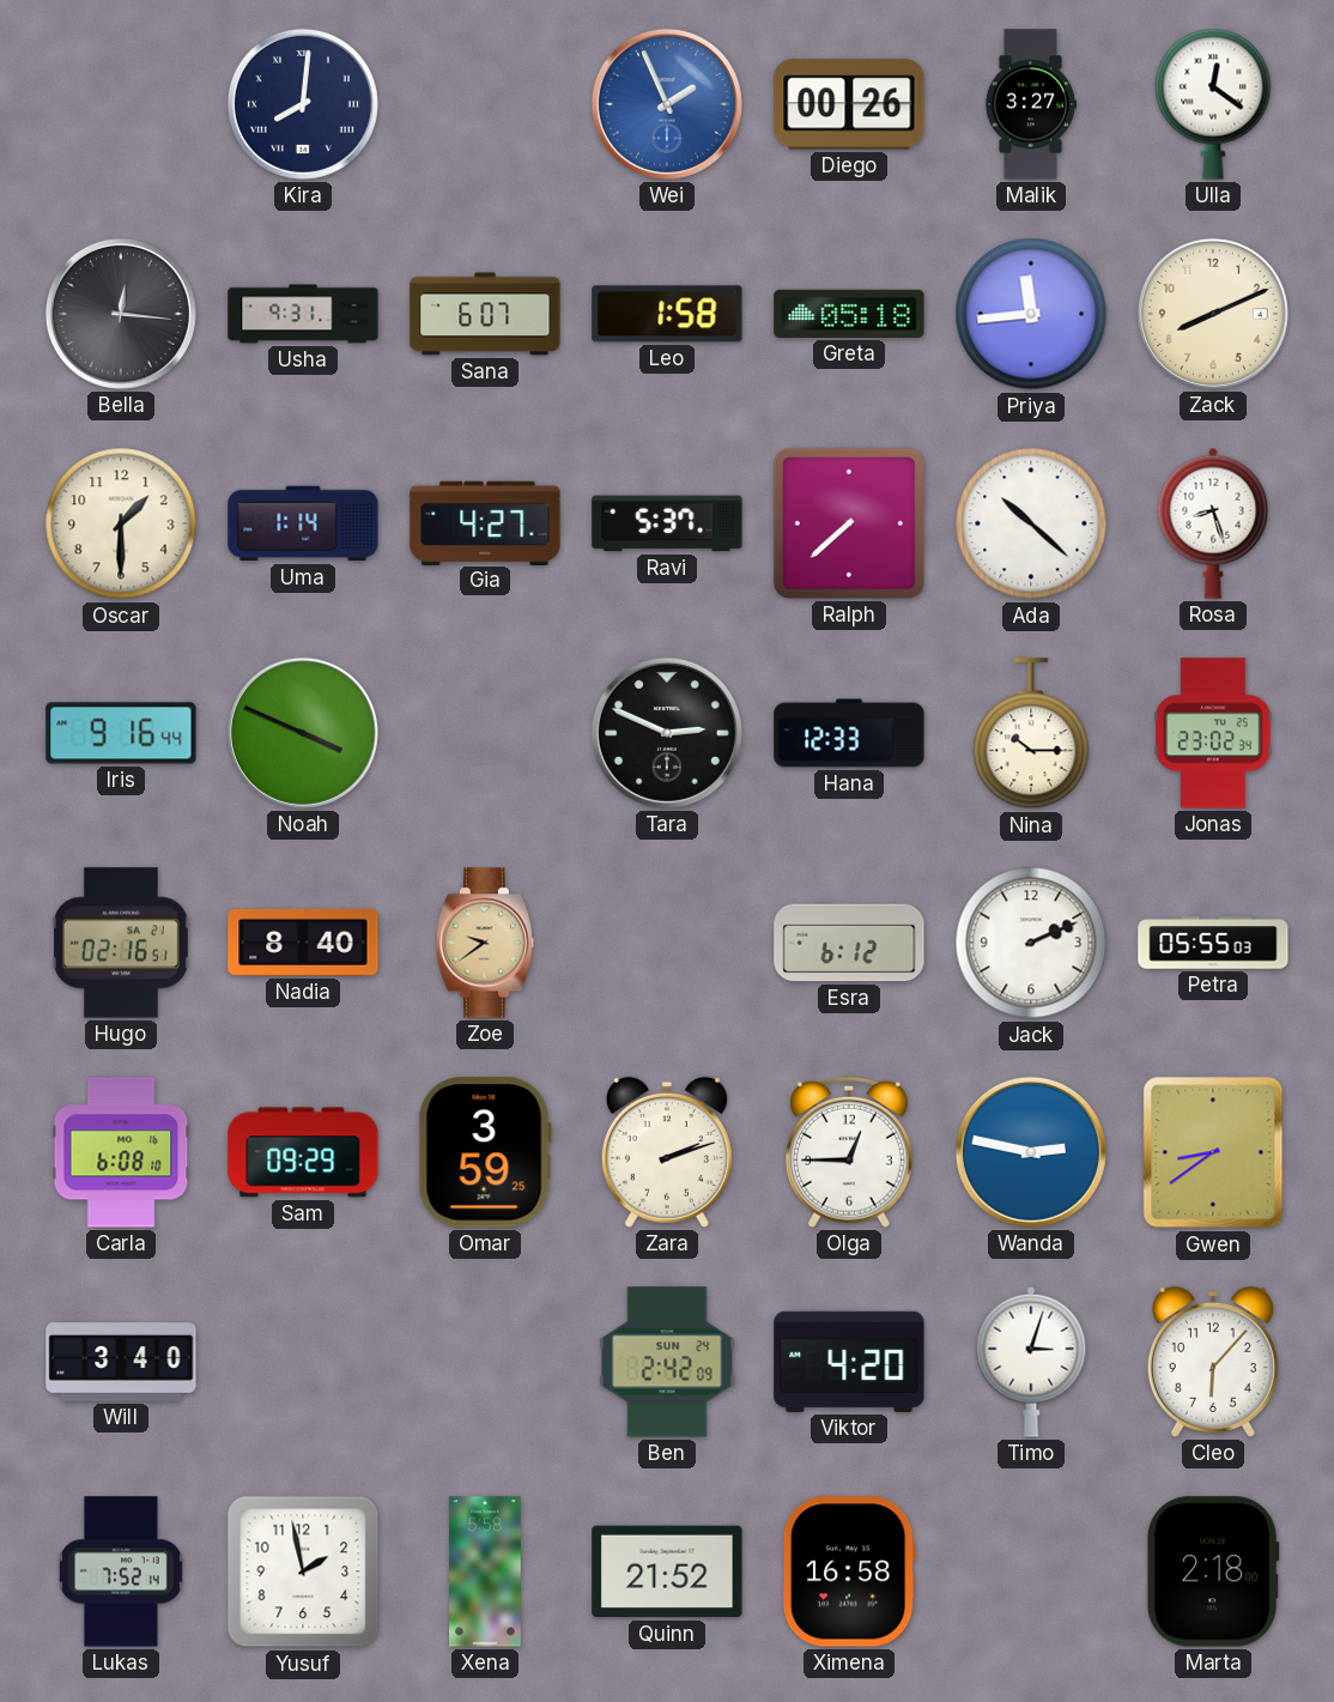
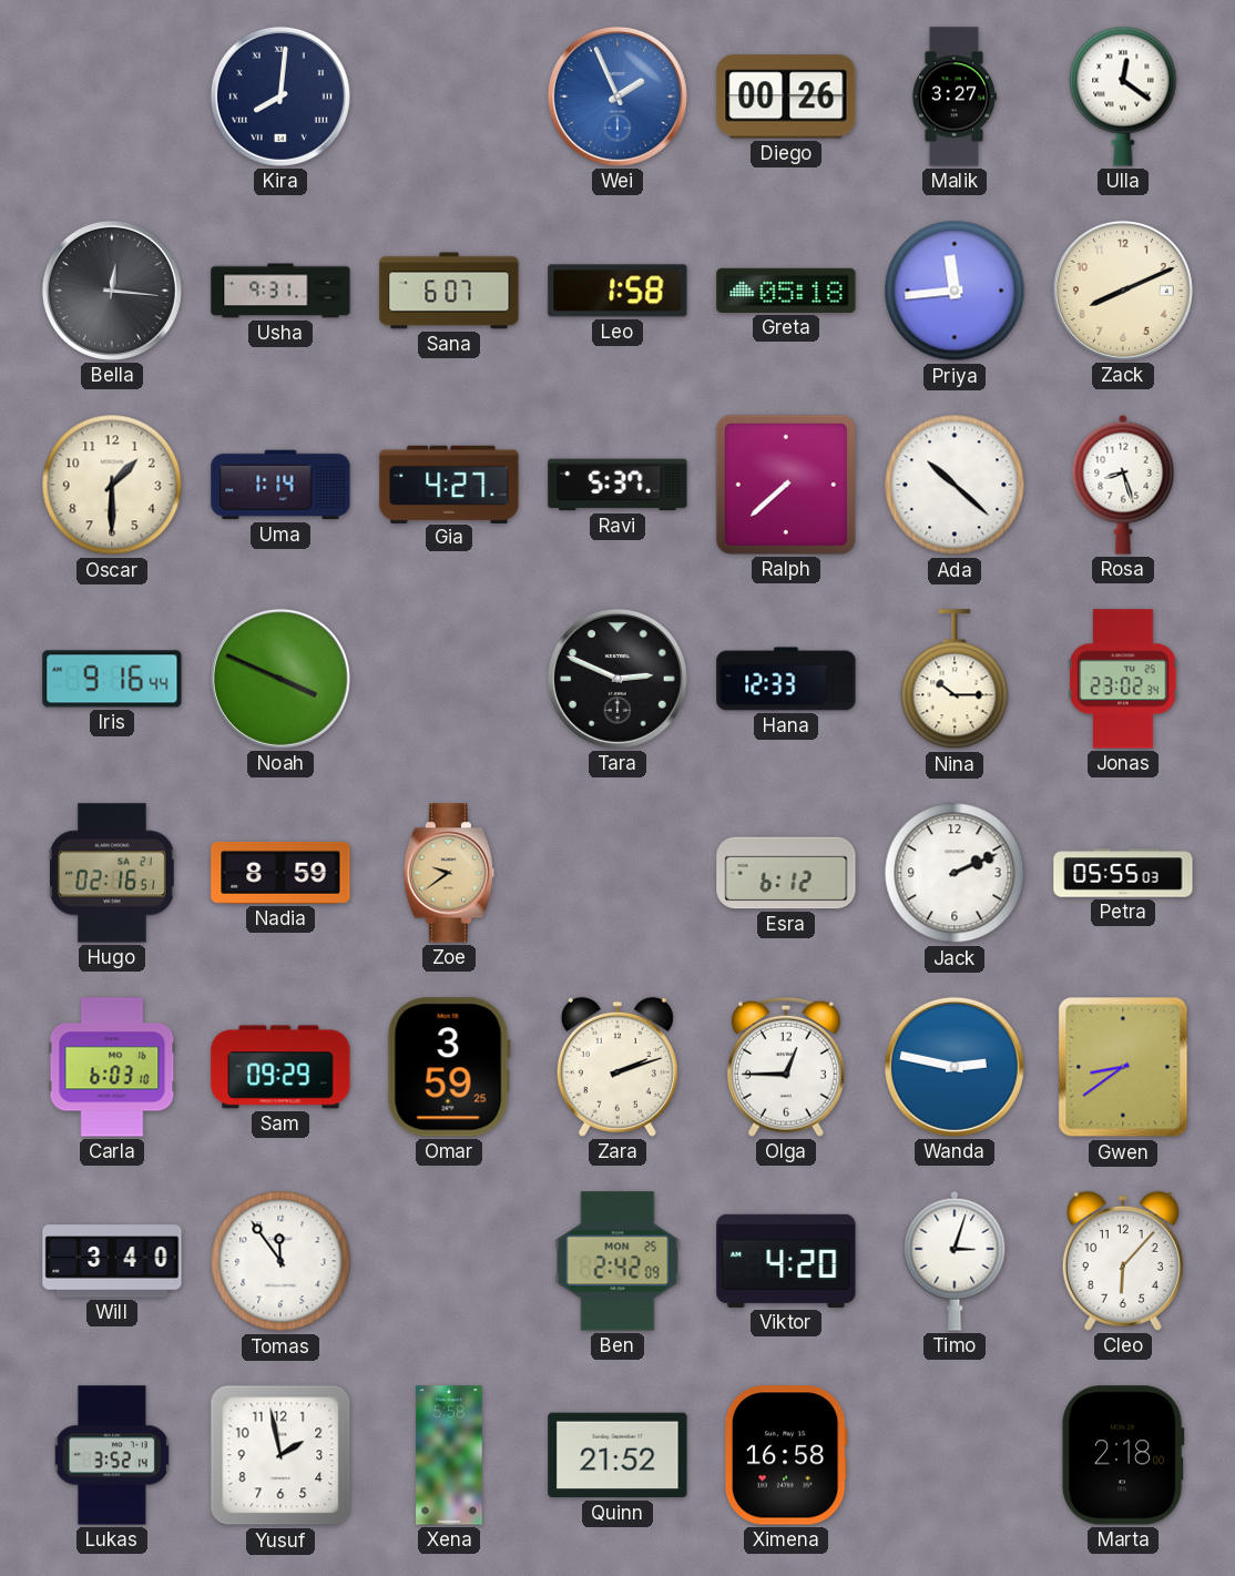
Nadia: 8:40 -> 8:59
Carla: 6:08 -> 6:03
Tomas: none -> 11:54
Ben date: SUN 24 -> MON 25
Lukas: 7:52 -> 3:52
